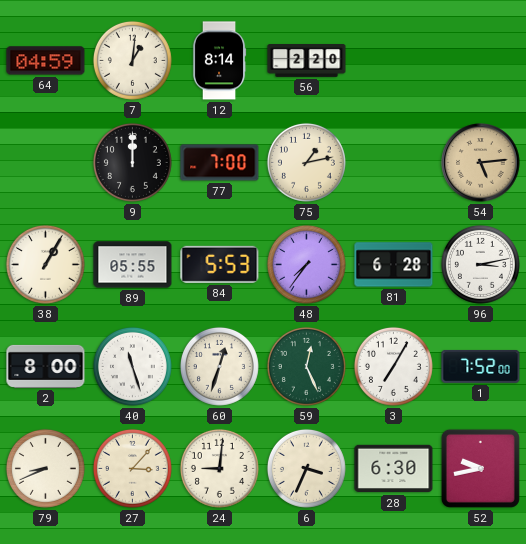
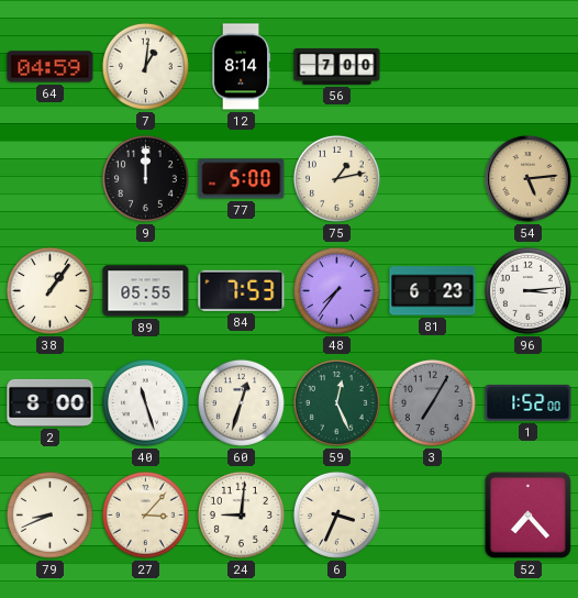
56: 2:20 -> 7:00
77: 7:00 -> 5:00
38: 1:05 -> 1:06
84: 5:53 -> 7:53
81: 6:28 -> 6:23
96: 3:13 -> 3:14
3 dial: white -> grey
1: 7:52 -> 1:52
28: 6:30 -> none
52: 9:43 -> 7:23
